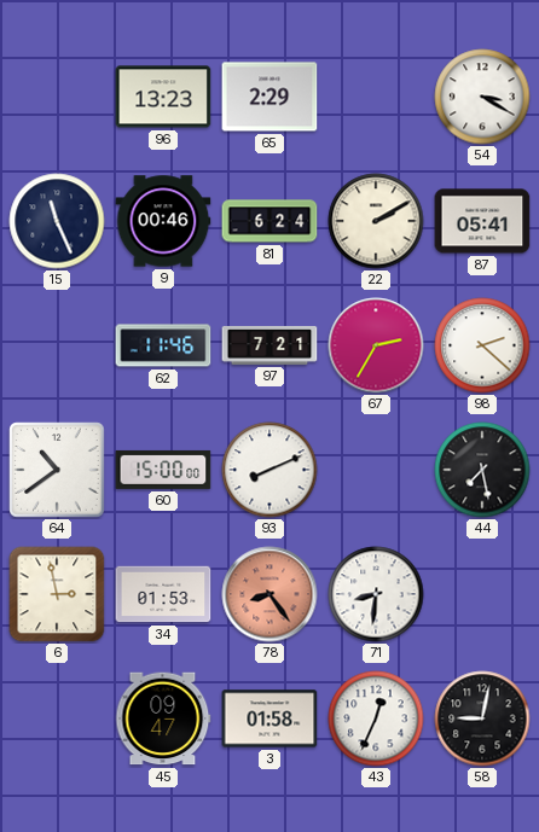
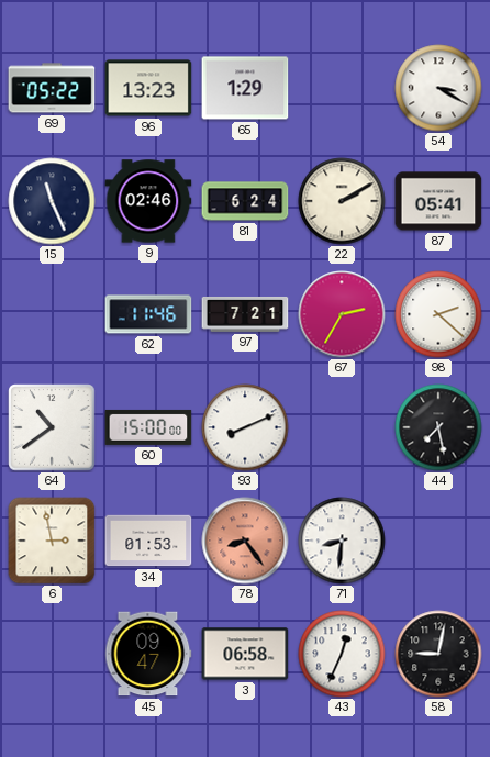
69: none -> 05:22
65: 2:29 -> 1:29
9: 00:46 -> 02:46
3: 01:58 -> 06:58
